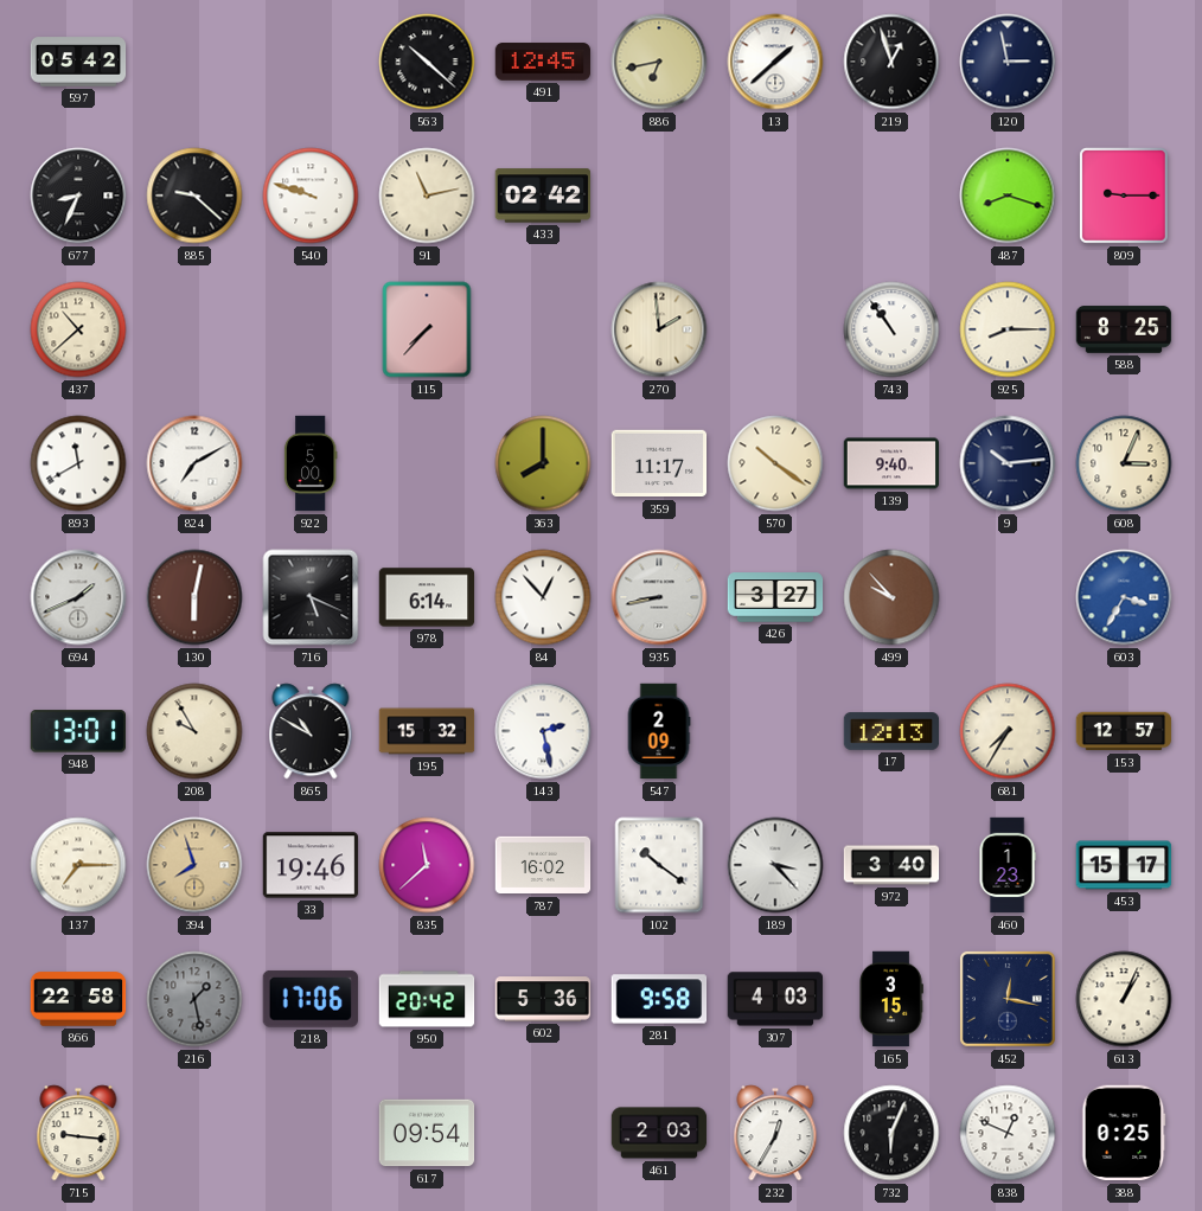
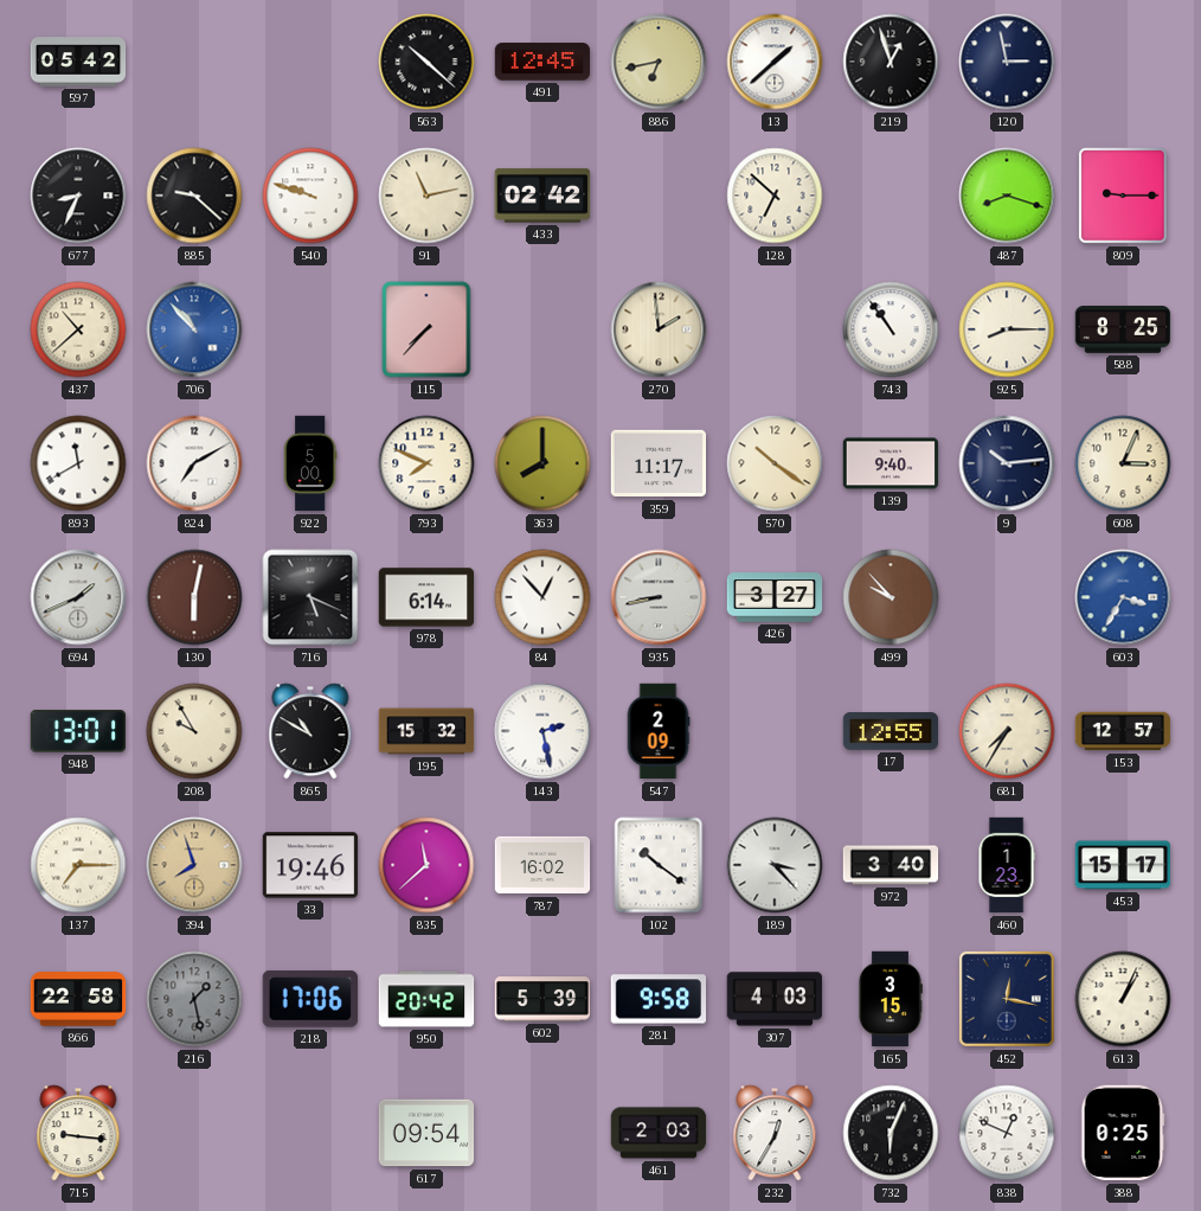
128: none -> 6:52
706: none -> 10:53
793: none -> 7:49
17: 12:13 -> 12:55
602: 5:36 -> 5:39
